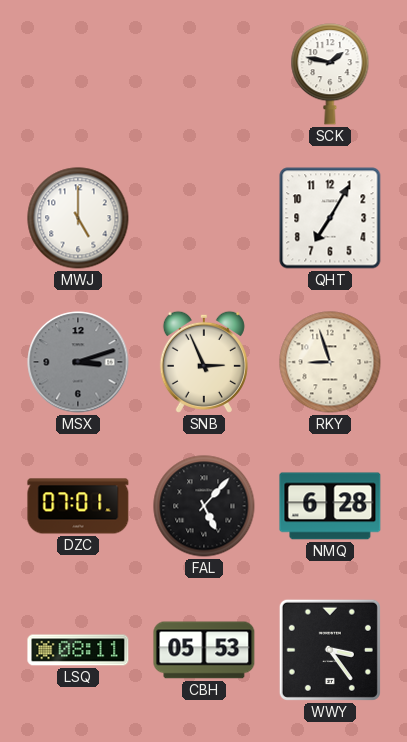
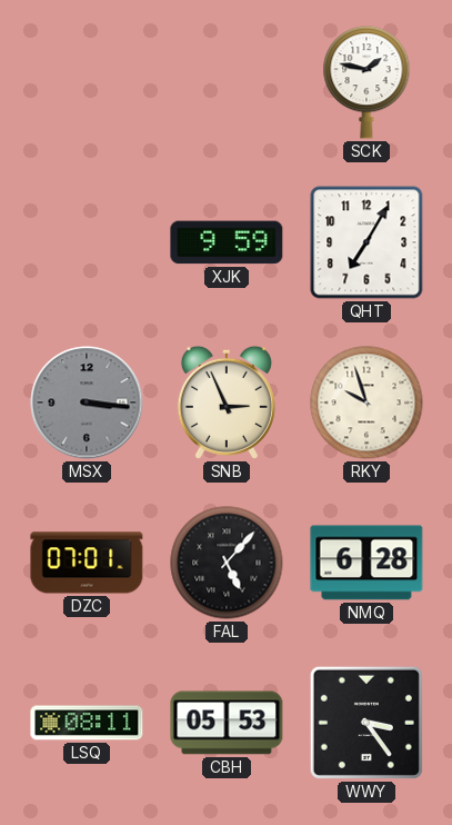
MWJ: 5:00 -> none
XJK: none -> 9:59
MSX: 3:12 -> 3:16
RKY: 8:57 -> 9:57
